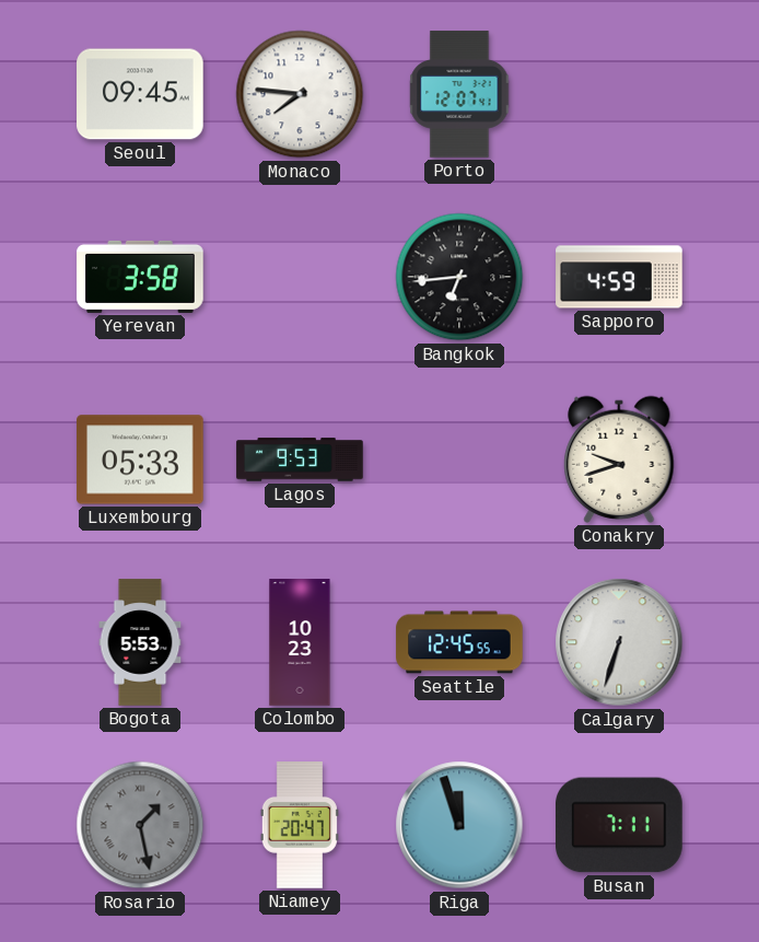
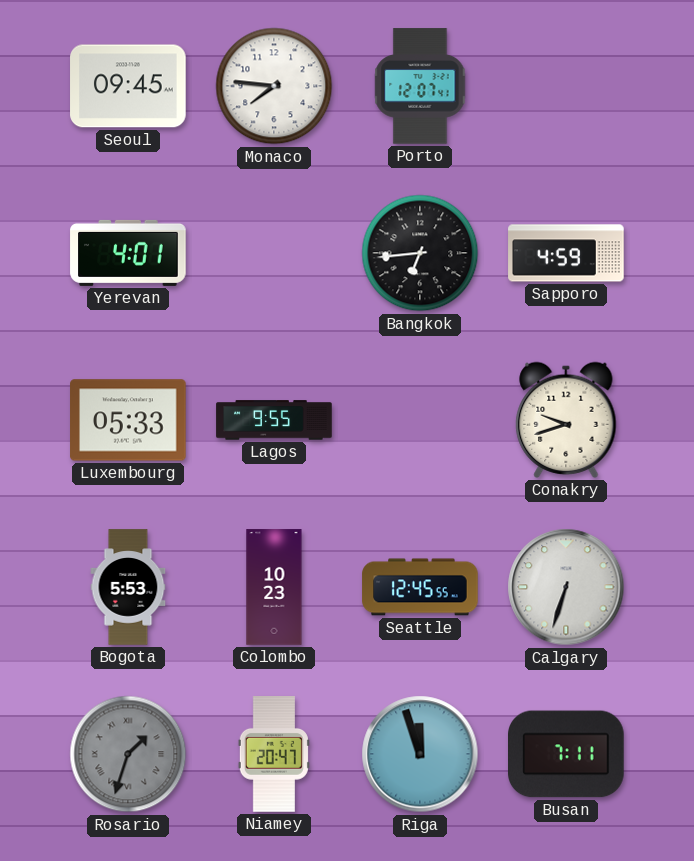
Yerevan: 3:58 -> 4:01
Lagos: 9:53 -> 9:55
Rosario: 1:28 -> 1:33
